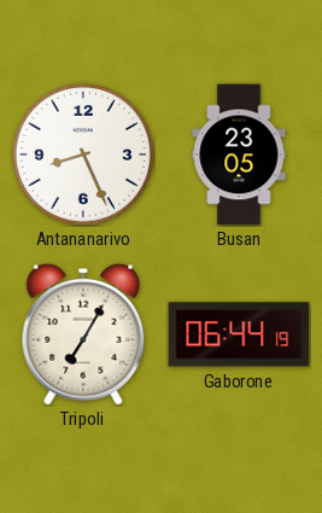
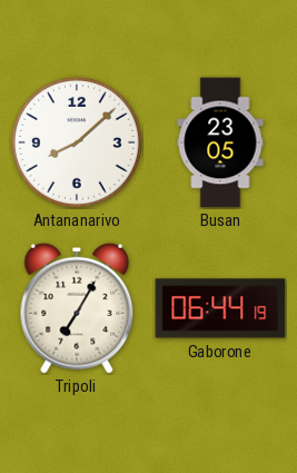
Antananarivo: 8:26 -> 8:08
